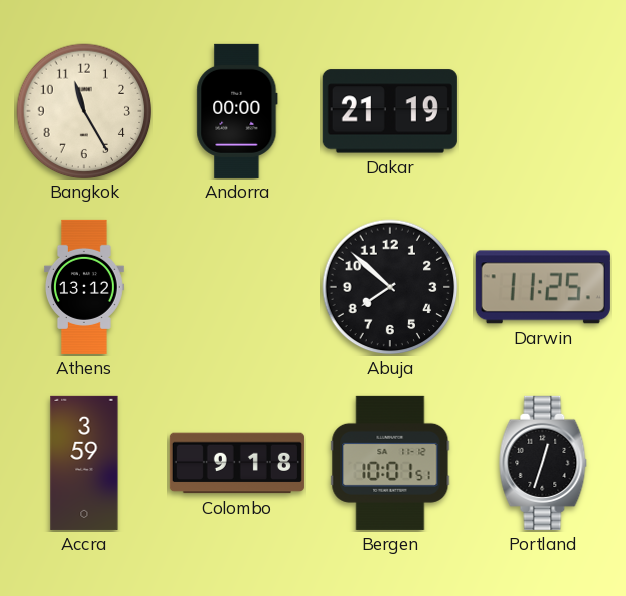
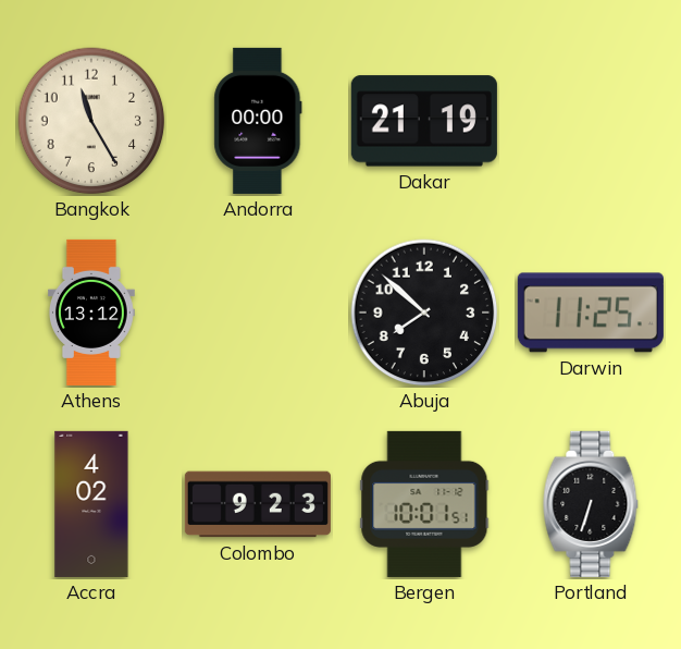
Accra: 3:59 -> 4:02
Colombo: 9:18 -> 9:23
Portland: 12:33 -> 6:33
